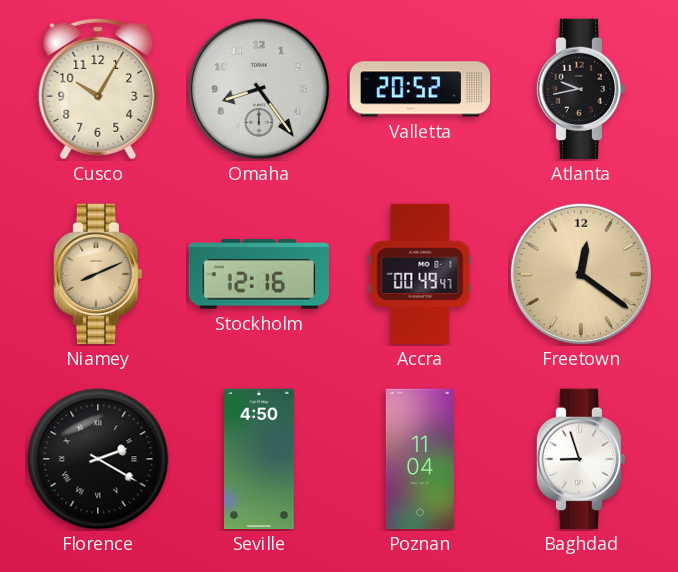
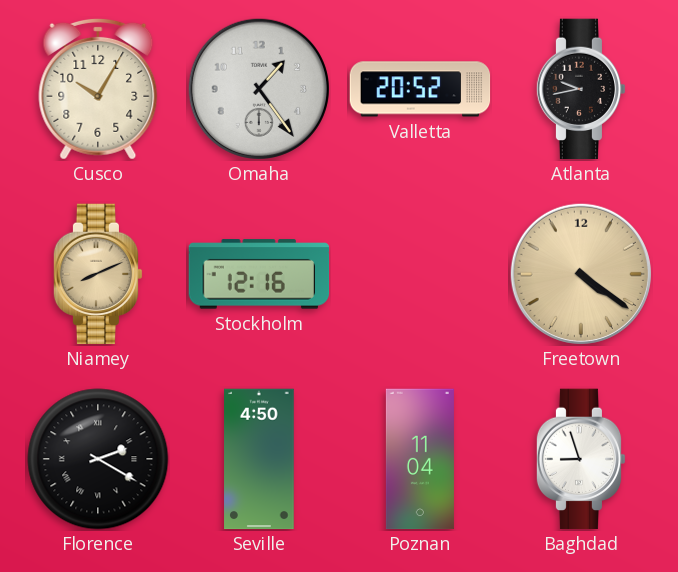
Omaha: 8:24 -> 1:24
Accra: 00:49 -> none
Freetown: 12:21 -> 4:21
